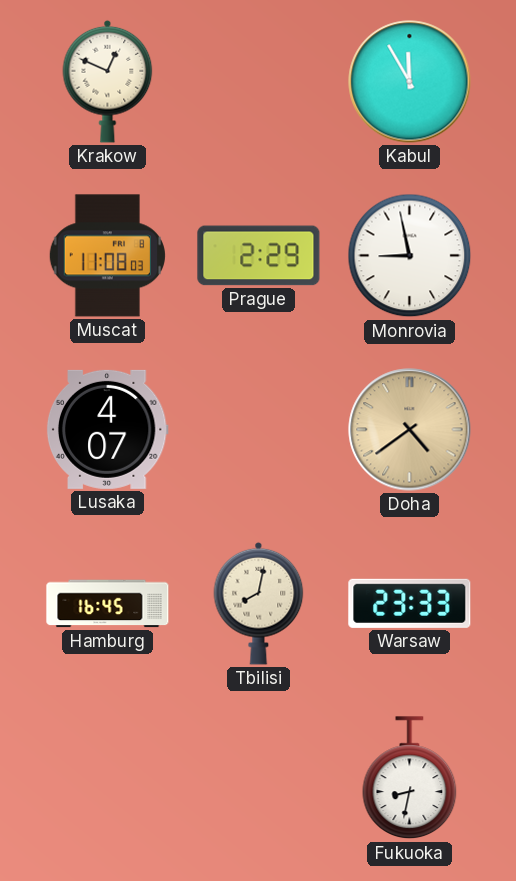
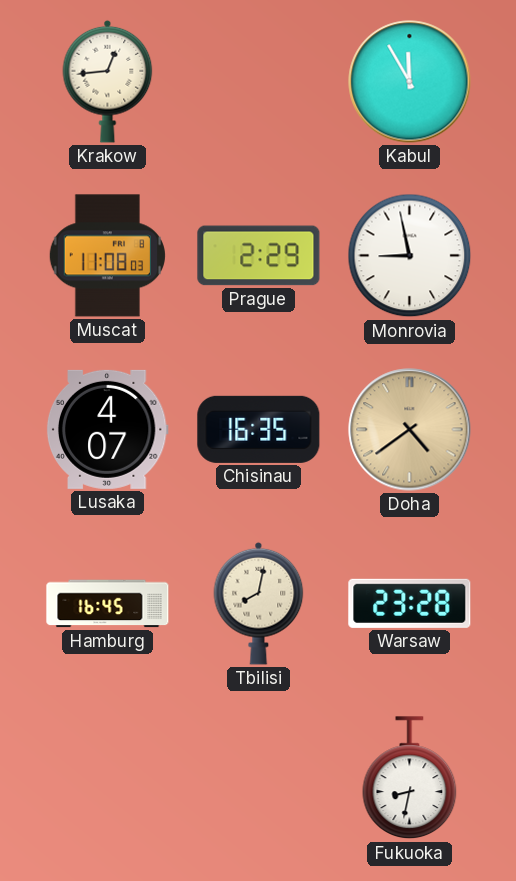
Krakow: 12:49 -> 12:44
Chisinau: none -> 16:35
Warsaw: 23:33 -> 23:28
